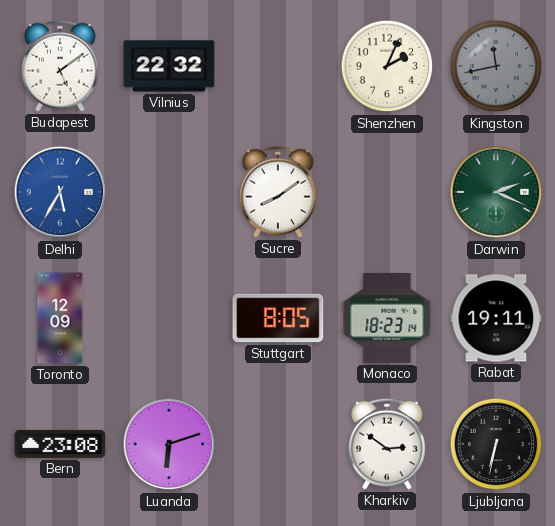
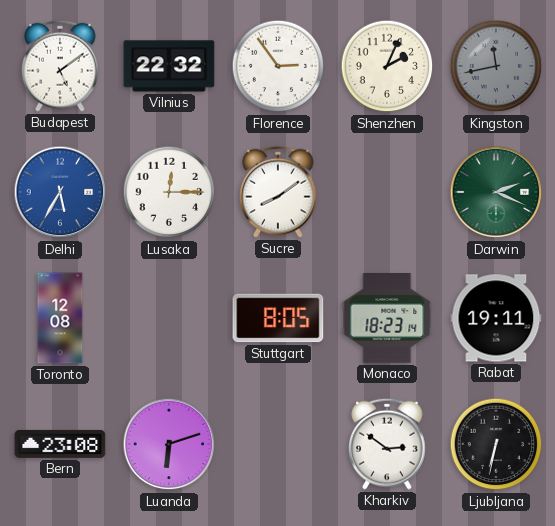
Florence: none -> 2:54
Lusaka: none -> 12:15
Toronto: 12:09 -> 12:08
